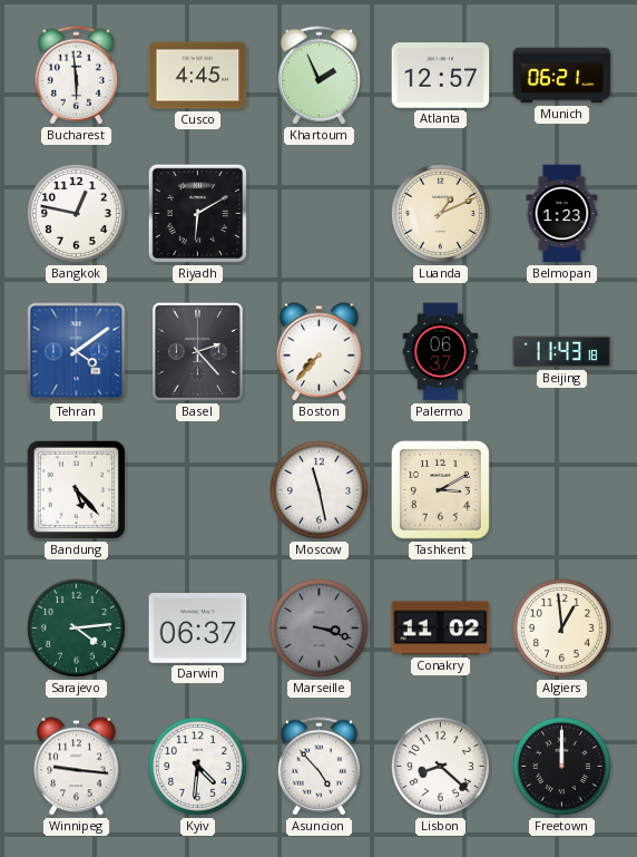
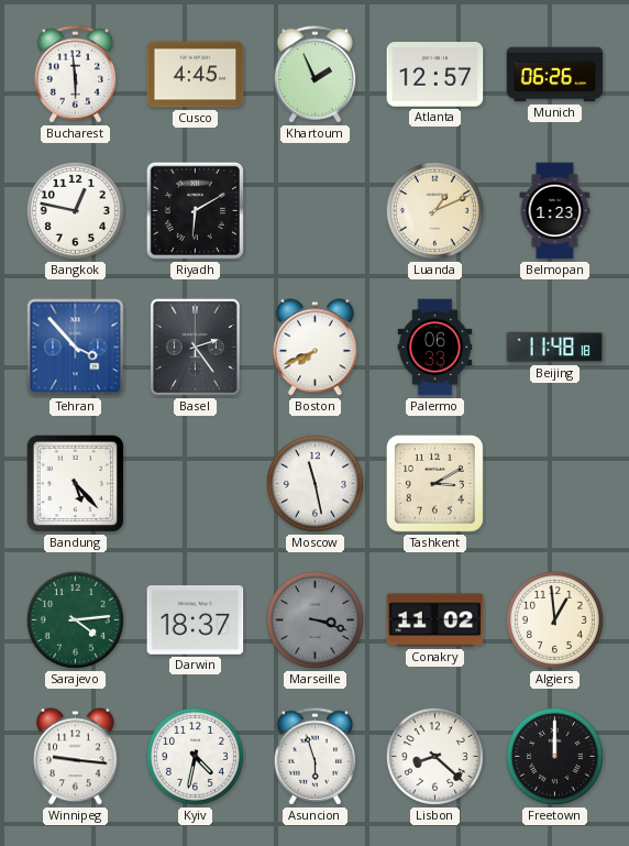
Munich: 06:21 -> 06:26
Tehran: 4:09 -> 3:53
Basel: 2:23 -> 2:24
Boston: 7:37 -> 7:41
Palermo: 06:37 -> 06:33
Beijing: 11:43 -> 11:48
Darwin: 06:37 -> 18:37
Kyiv: 4:31 -> 4:32
Asuncion: 4:53 -> 5:57
